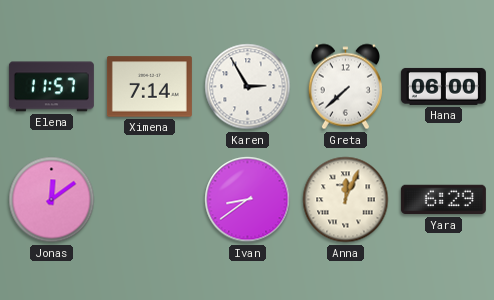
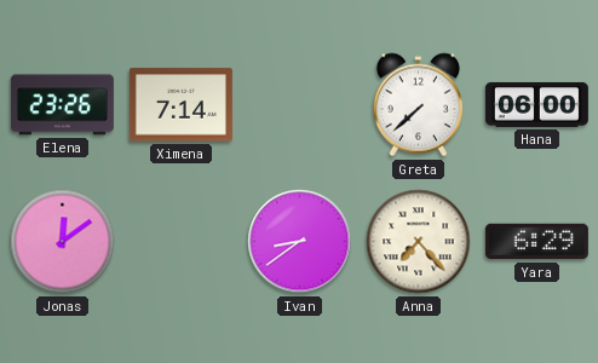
Elena: 11:57 -> 23:26
Karen: 2:55 -> none
Anna: 12:04 -> 7:23
